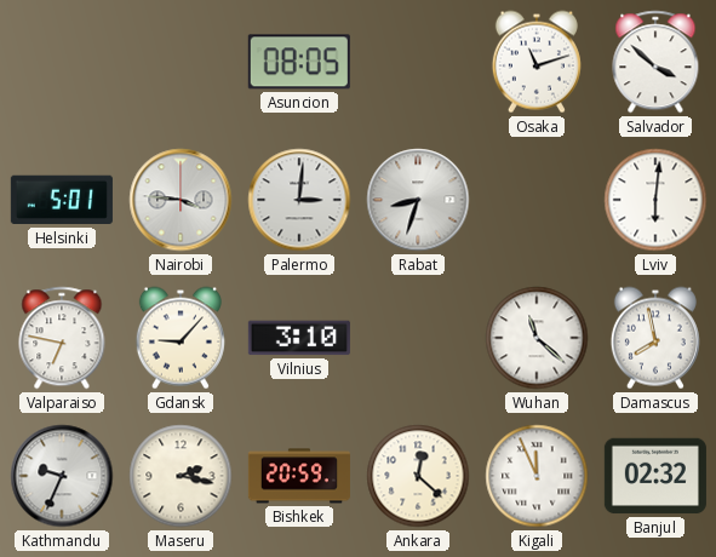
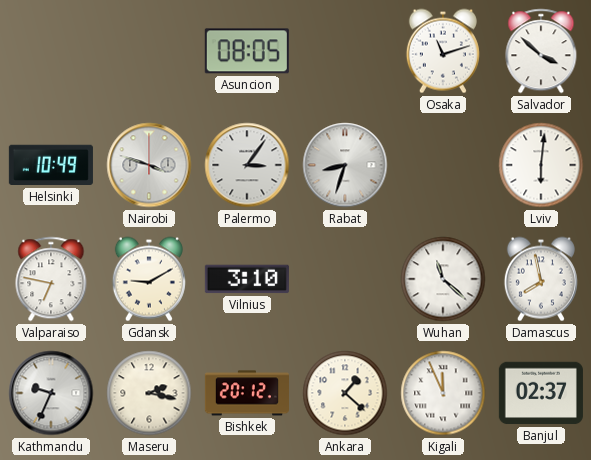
Helsinki: 5:01 -> 10:49
Nairobi: 3:46 -> 3:48
Palermo: 3:01 -> 3:06
Gdansk: 9:07 -> 9:10
Bishkek: 20:59 -> 20:12
Ankara: 12:22 -> 1:22
Banjul: 02:32 -> 02:37
